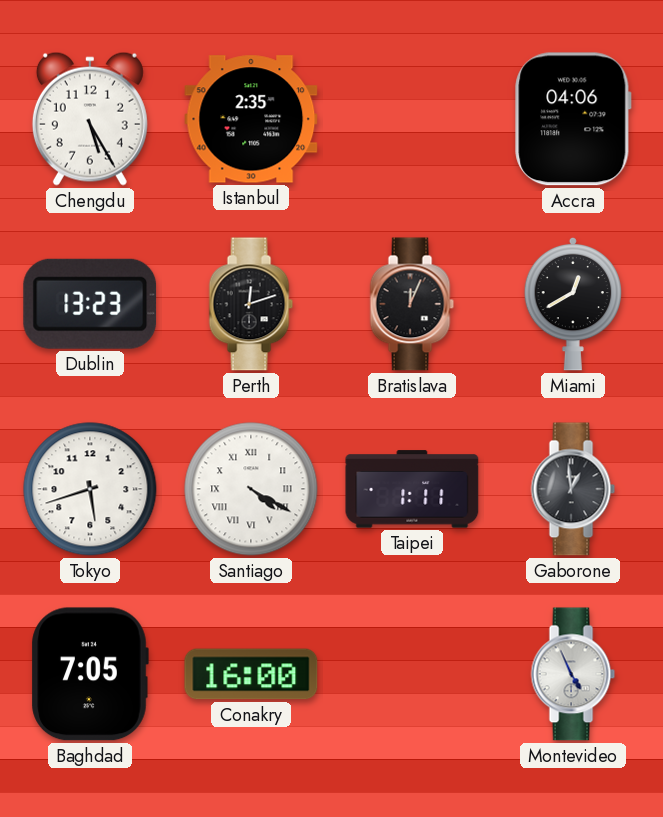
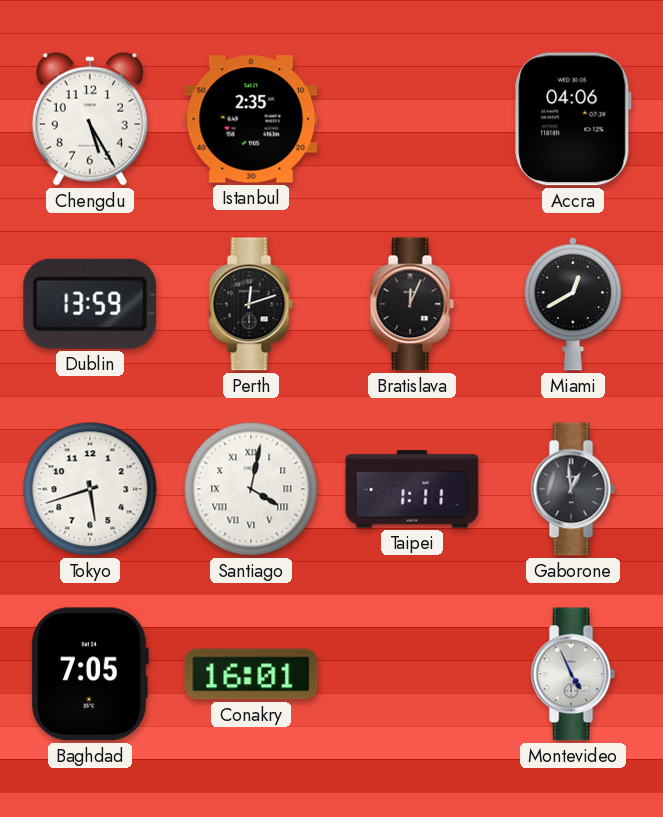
Dublin: 13:23 -> 13:59
Santiago: 4:20 -> 4:02
Conakry: 16:00 -> 16:01
